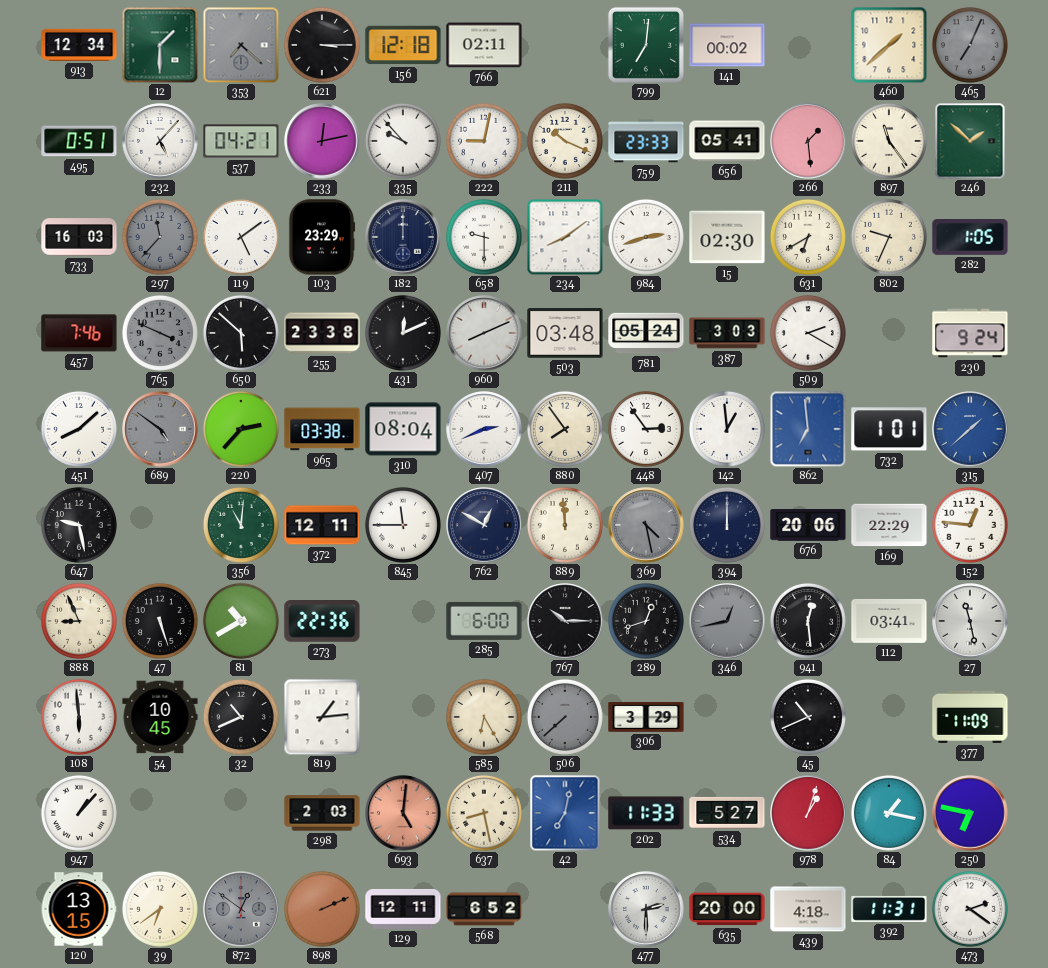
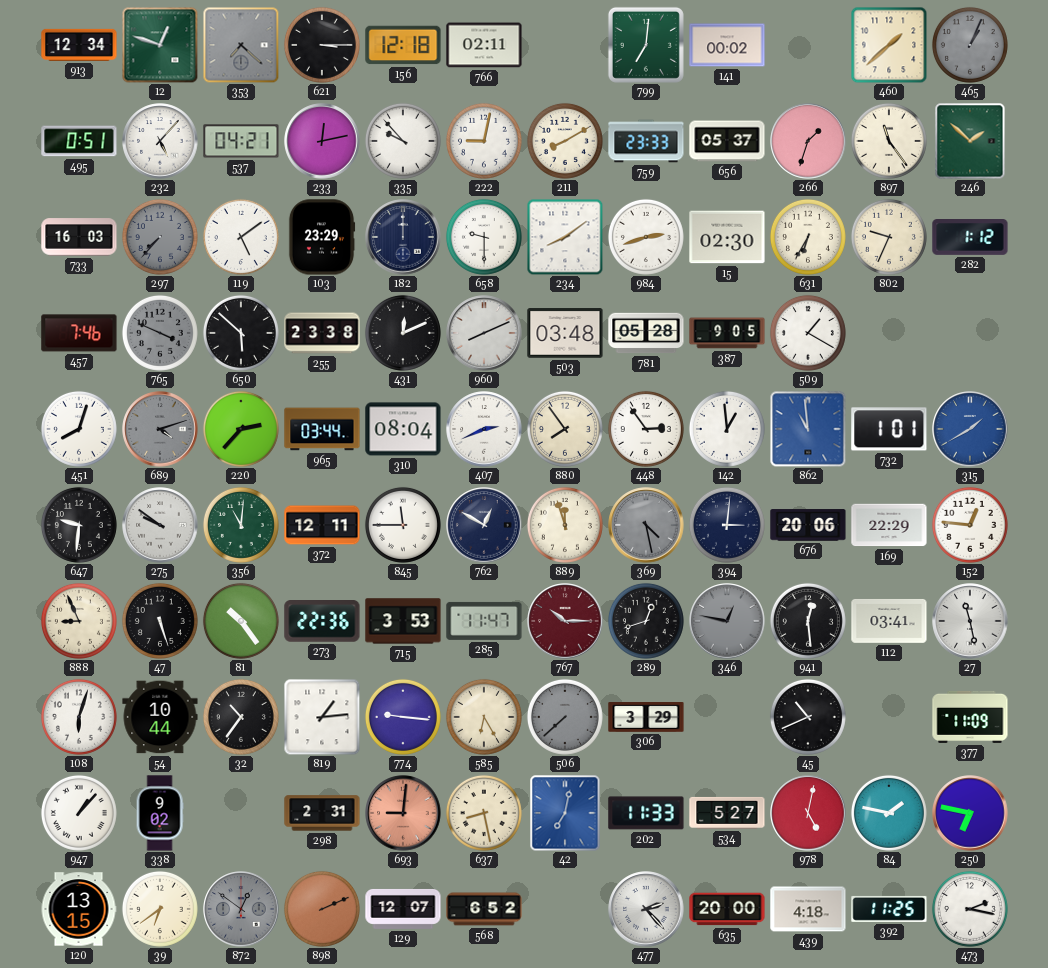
12: 1:30 -> 12:48
465: 7:04 -> 1:04
211: 10:19 -> 8:10
656: 05:41 -> 05:37
266: 1:29 -> 1:33
297: 11:37 -> 7:37
631: 6:40 -> 6:35
282: 1:05 -> 1:12
781: 05:24 -> 05:28
387: 3:03 -> 9:05
509: 2:20 -> 1:20
230: 9:24 -> none
451: 8:08 -> 8:03
689: 4:51 -> 4:12
965: 03:38 -> 03:44
862: 6:59 -> 10:59
315: 1:38 -> 1:40
647: 9:28 -> 9:31
275: none -> 9:51
889: 11:59 -> 11:57
394: 12:00 -> 3:01
81: 10:40 -> 10:24
715: none -> 3:53
285: 6:00 -> 11:47
767 dial: black -> burgundy
346: 12:43 -> 12:47
108: 5:59 -> 6:03
54: 10:45 -> 10:44
32: 10:41 -> 10:36
774: none -> 9:16
338: none -> 9:02
298: 2:03 -> 2:31
693: 5:01 -> 9:01
978: 1:03 -> 5:02
84: 1:17 -> 1:47
129: 12:11 -> 12:07
477: 2:30 -> 2:23
392: 11:31 -> 11:25
473: 2:21 -> 2:17
